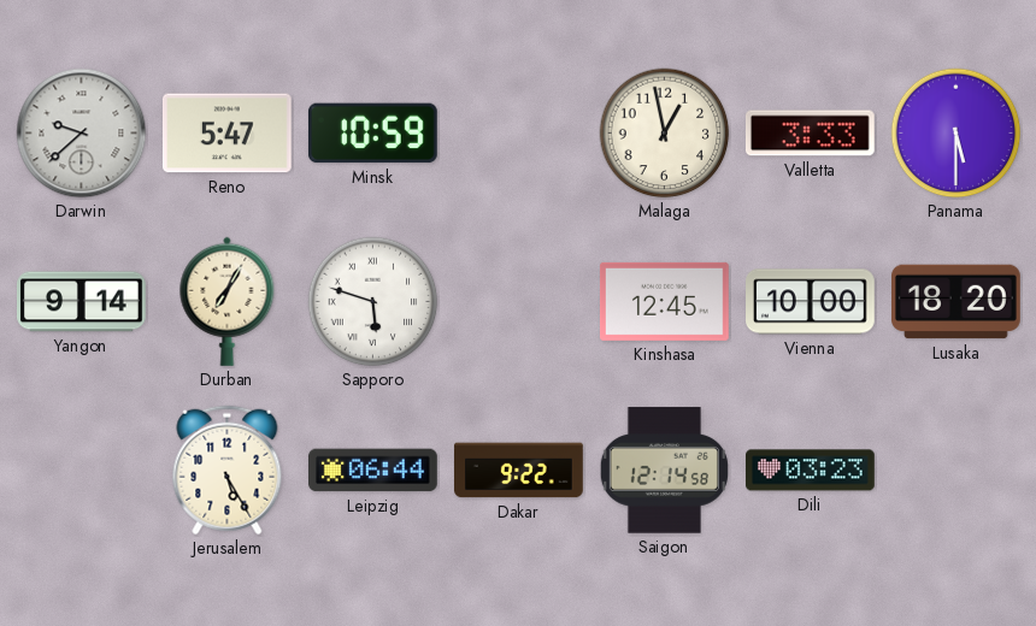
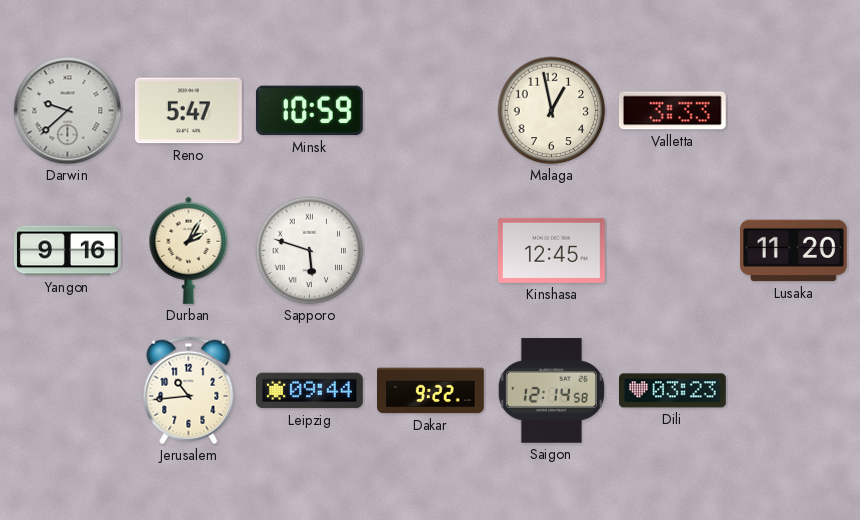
Panama: 5:30 -> none
Yangon: 9:14 -> 9:16
Durban: 7:05 -> 2:05
Vienna: 10:00 -> none
Lusaka: 18:20 -> 11:20
Jerusalem: 5:25 -> 10:44
Leipzig: 06:44 -> 09:44
